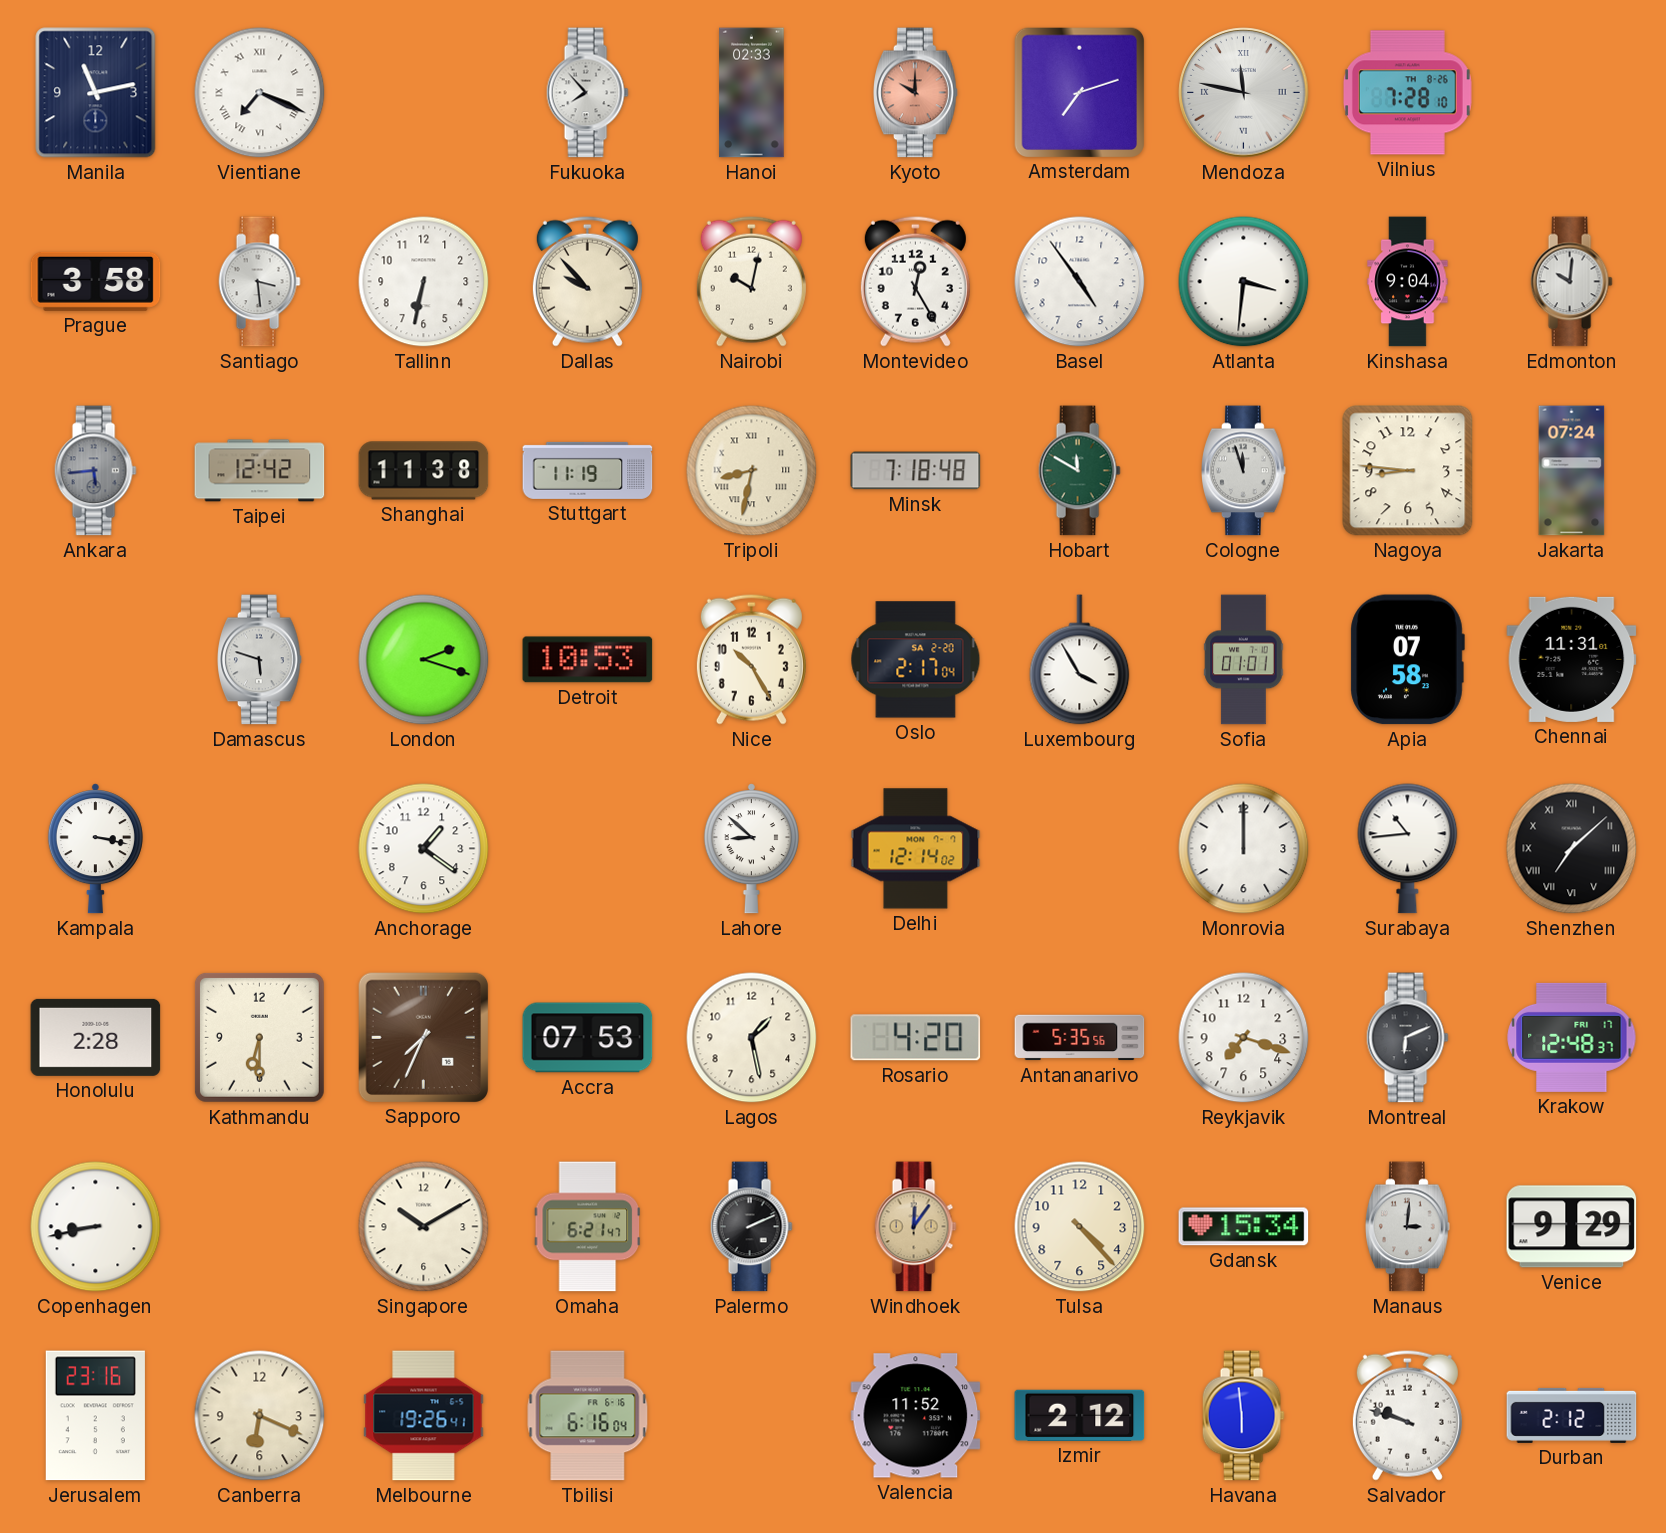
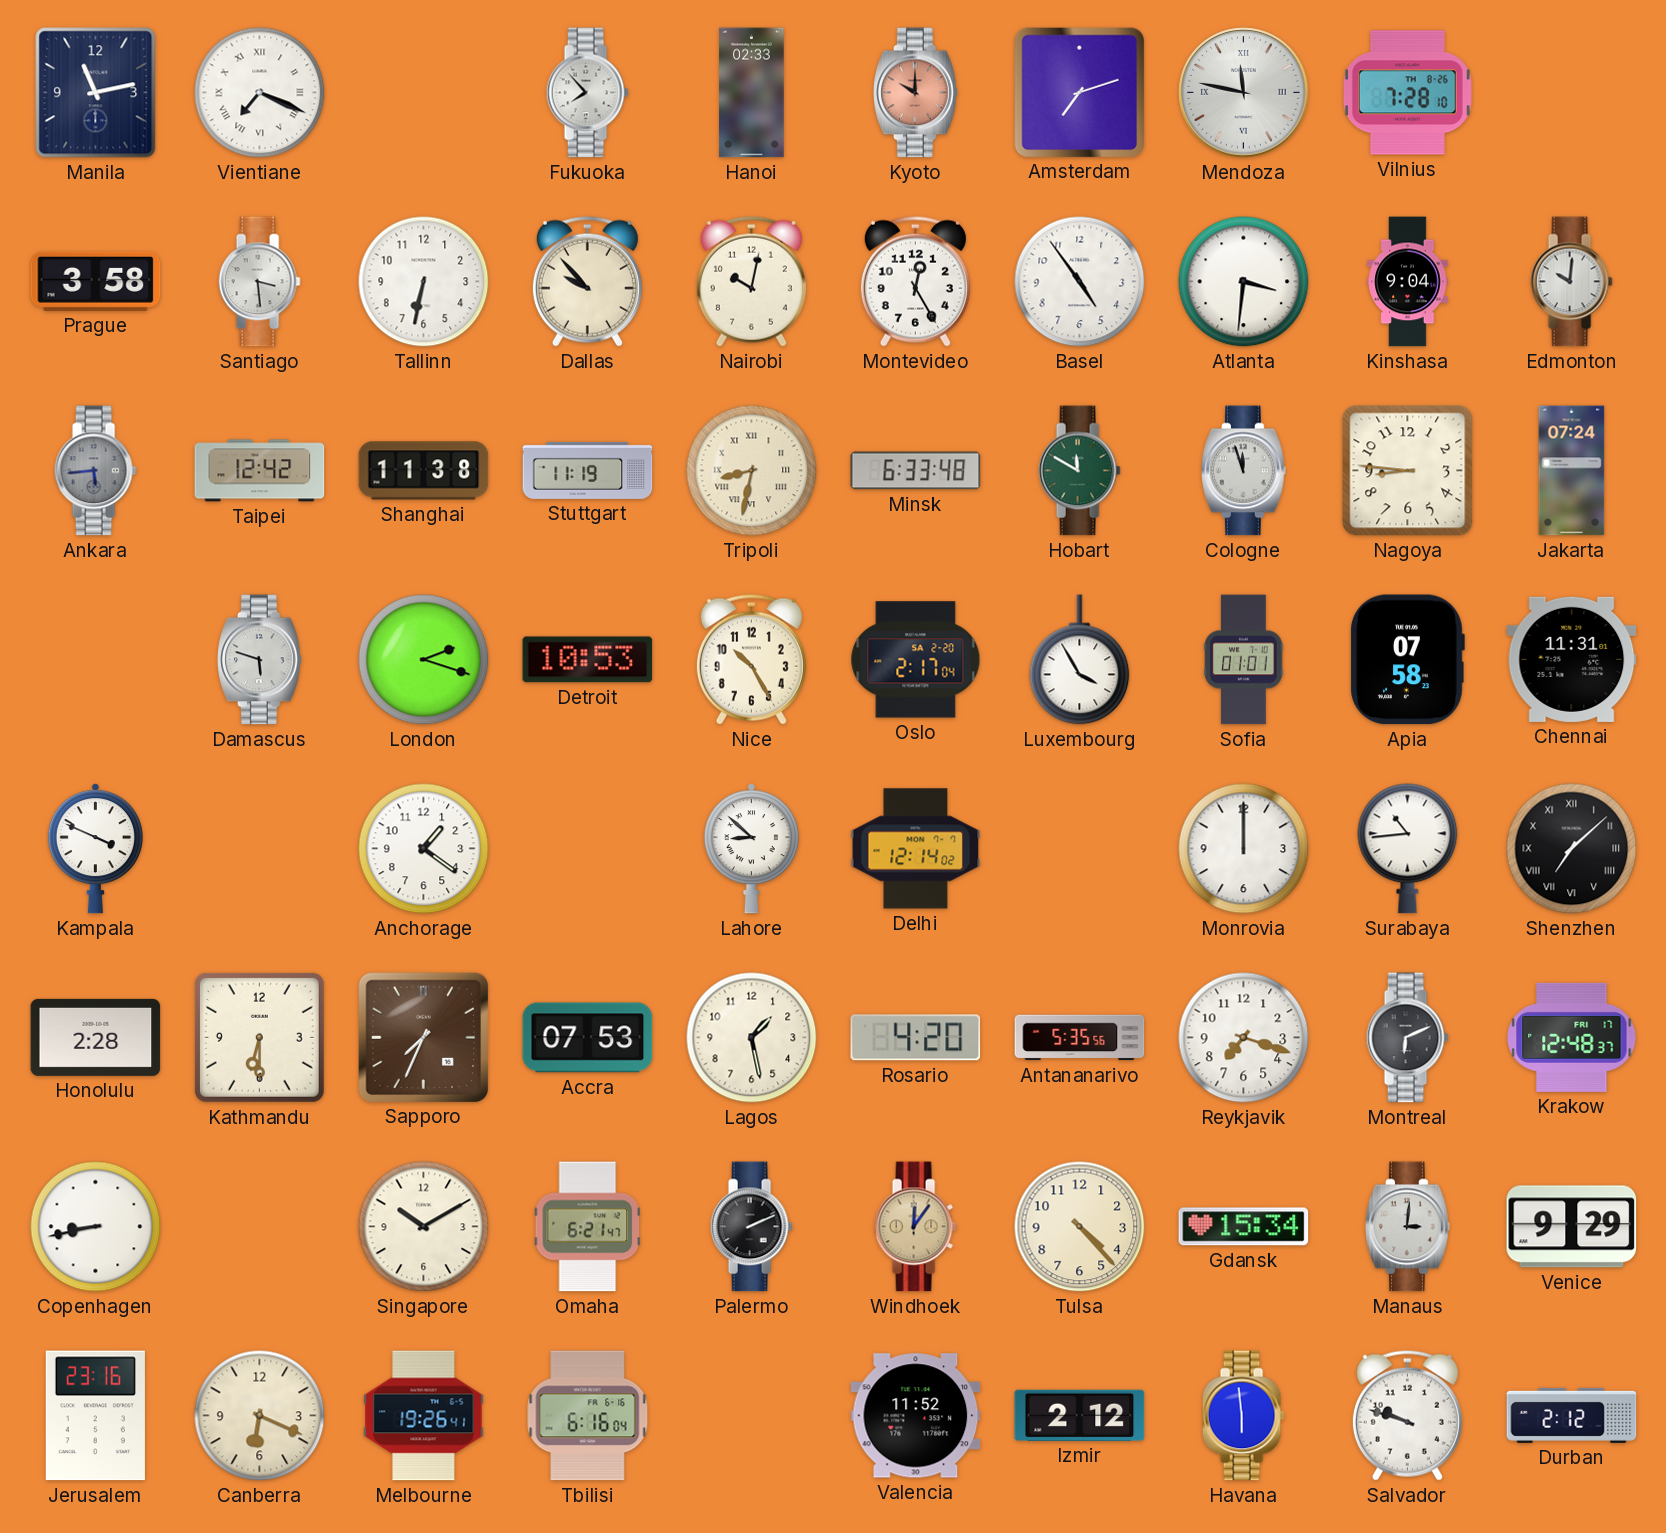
Minsk: 7:18 -> 6:33
Kampala: 3:17 -> 3:49
